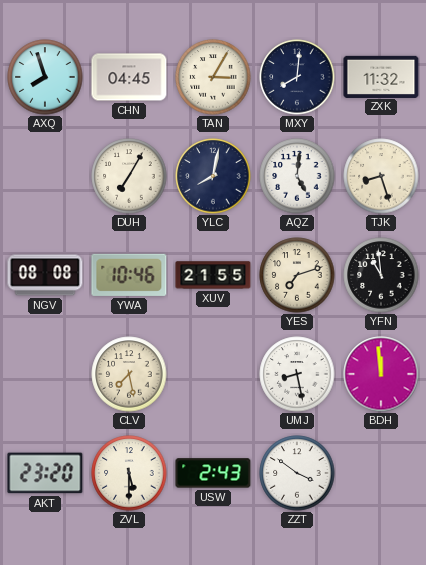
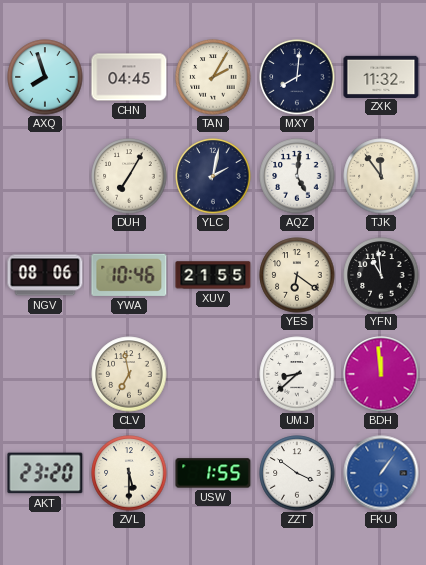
TAN: 3:05 -> 2:05
YLC: 8:02 -> 2:02
TJK: 8:27 -> 11:54
NGV: 08:08 -> 08:06
YES: 7:12 -> 6:21
CLV: 7:28 -> 6:58
UMJ: 8:28 -> 8:38
USW: 2:43 -> 1:55
FKU: none -> 1:06
